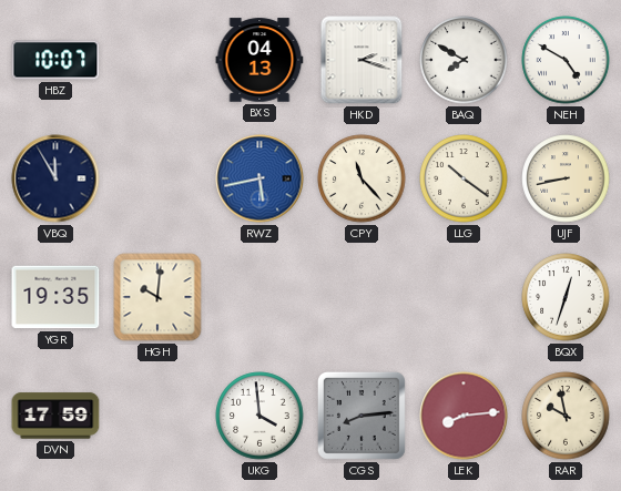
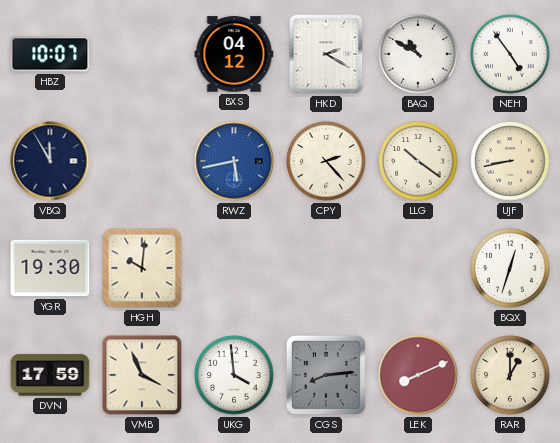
BXS: 04:13 -> 04:12
HKD: 2:18 -> 2:20
BAQ: 7:50 -> 10:50
NEH: 4:50 -> 4:54
CPY: 11:23 -> 2:23
YGR: 19:35 -> 19:30
VMB: none -> 3:56
LEK: 8:14 -> 8:11
RAR: 9:58 -> 1:00
